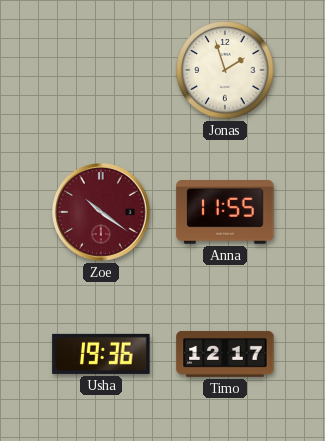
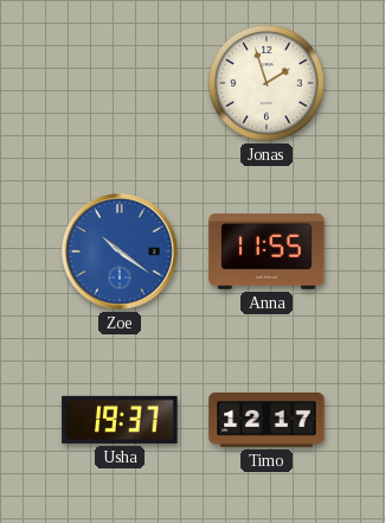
Zoe dial: burgundy -> blue
Usha: 19:36 -> 19:37
